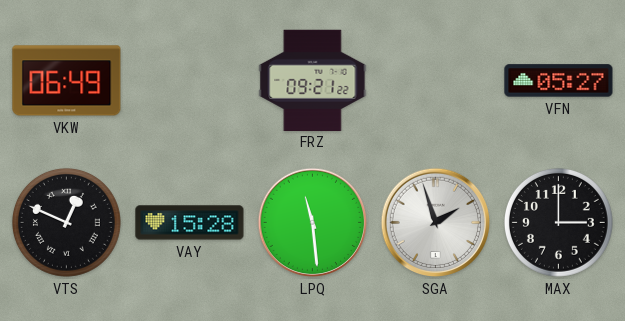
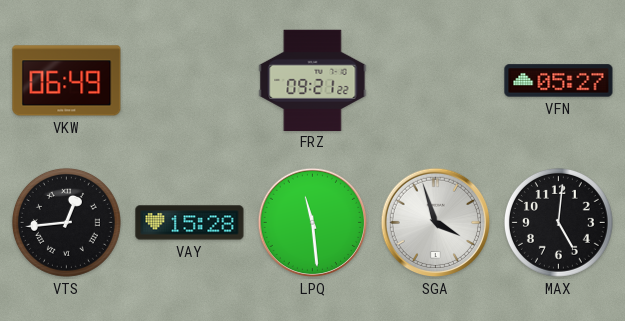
VTS: 12:49 -> 12:44
SGA: 1:57 -> 3:57
MAX: 3:00 -> 5:01
